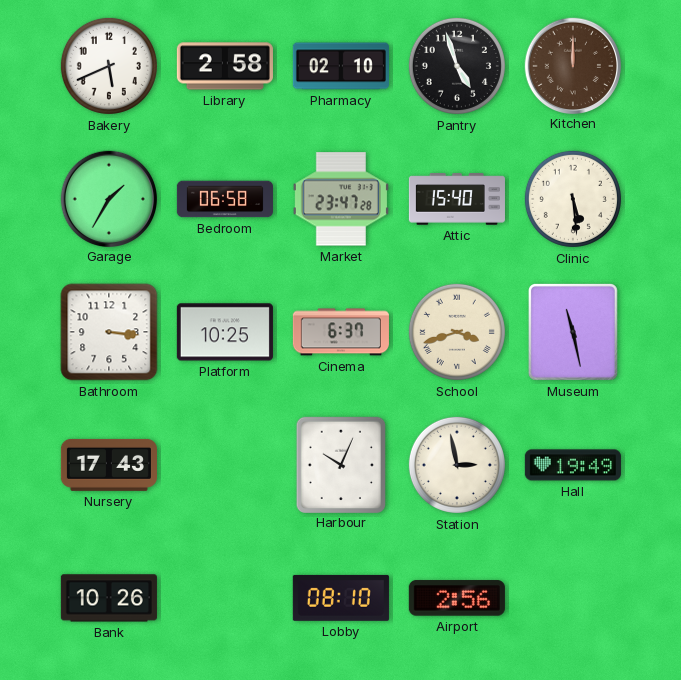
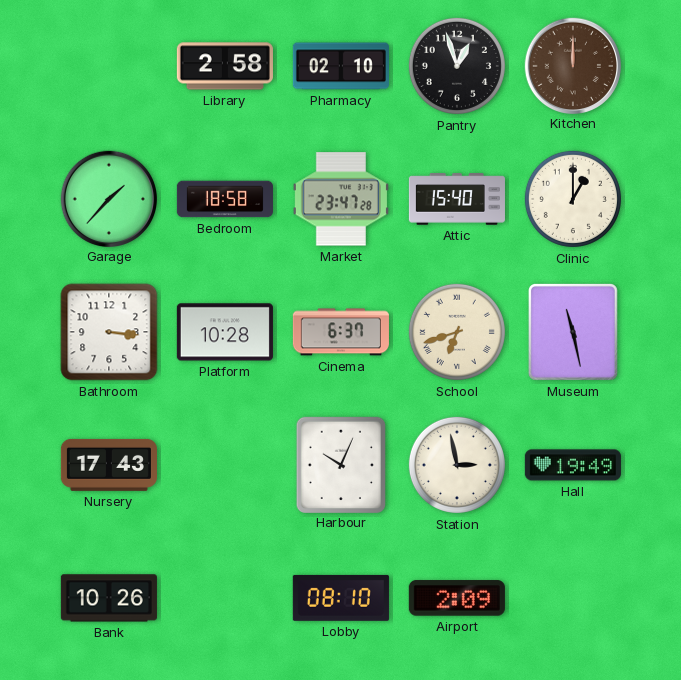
Bakery: 5:41 -> none
Pantry: 4:57 -> 12:57
Garage: 1:35 -> 1:37
Bedroom: 06:58 -> 18:58
Clinic: 5:29 -> 1:00
Platform: 10:25 -> 10:28
School: 3:42 -> 6:42
Airport: 2:56 -> 2:09
